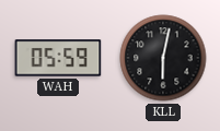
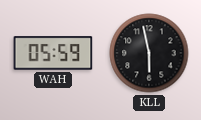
KLL: 6:02 -> 5:58
